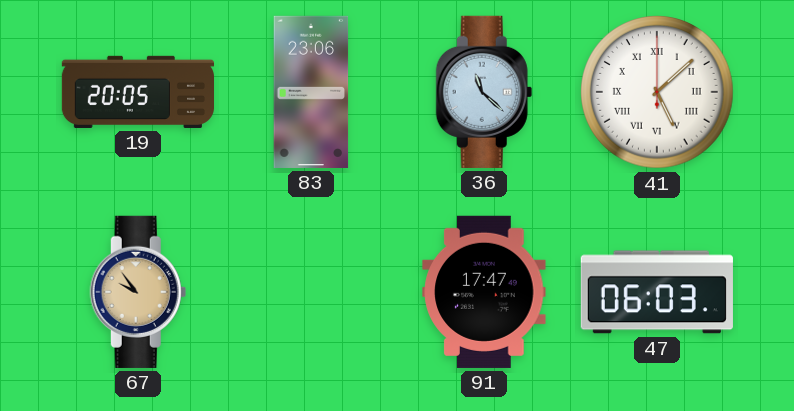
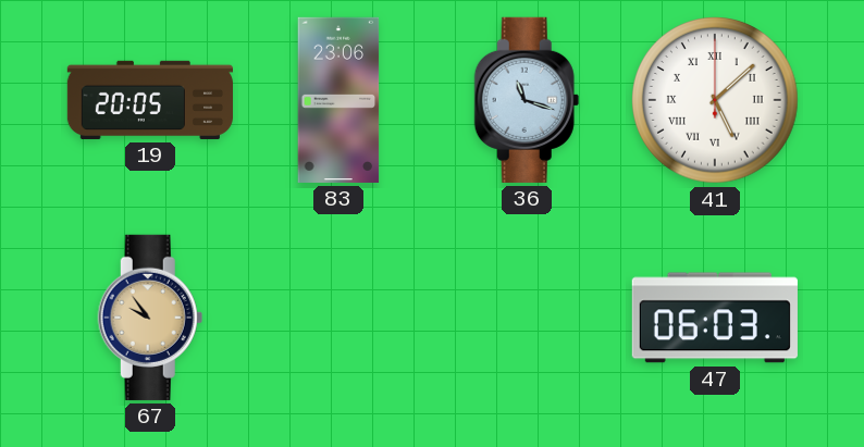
36: 11:22 -> 11:18
91: 17:47 -> none
